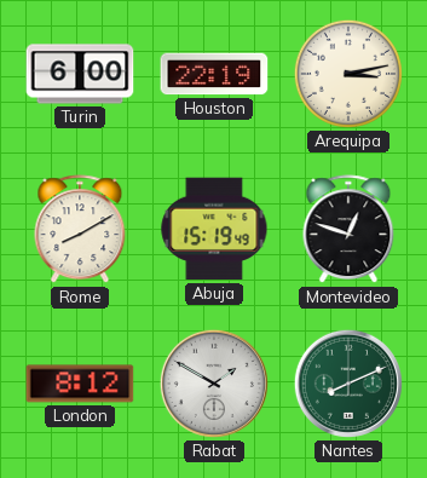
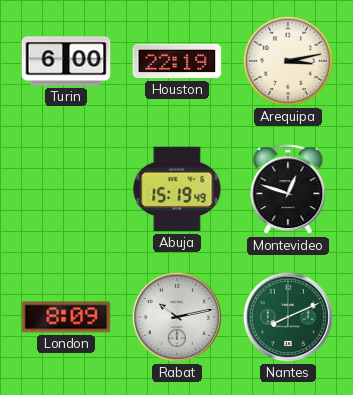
Rome: 8:10 -> none
London: 8:12 -> 8:09
Rabat: 1:50 -> 10:13
